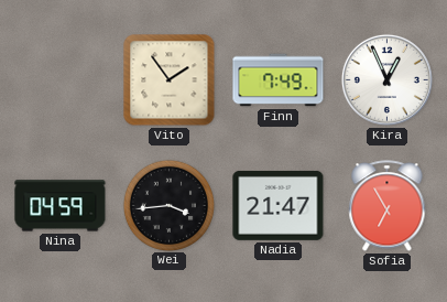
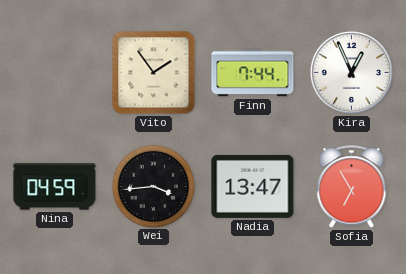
Finn: 7:49 -> 7:44
Nadia: 21:47 -> 13:47
